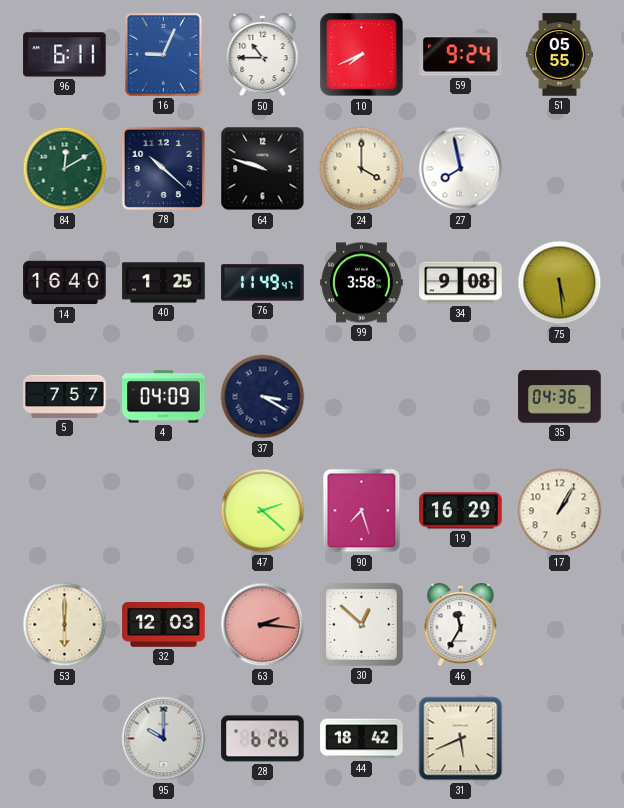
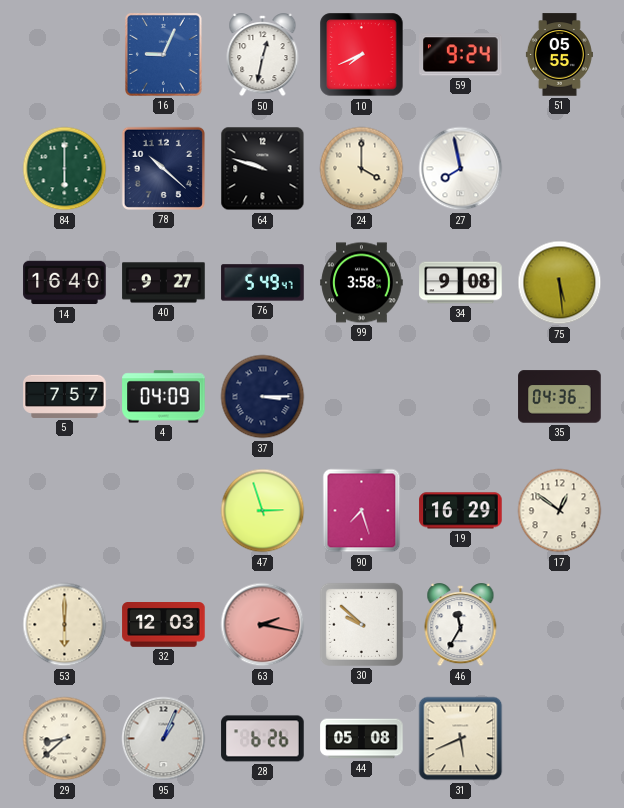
96: 6:11 -> none
50: 10:45 -> 12:32
84: 12:10 -> 6:00
40: 1:25 -> 9:27
76: 11:49 -> 5:49
37: 3:20 -> 3:15
47: 2:22 -> 2:57
17: 1:05 -> 12:51
63: 2:16 -> 2:17
30: 12:52 -> 9:52
29: none -> 8:38
95: 10:00 -> 1:04
44: 18:42 -> 05:08
